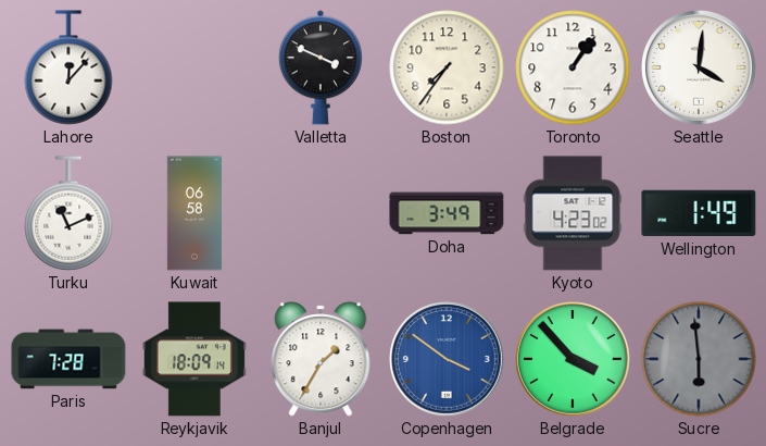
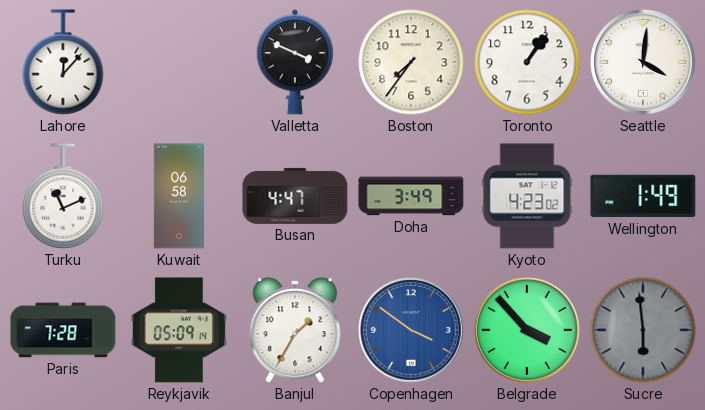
Busan: none -> 4:47
Reykjavik: 18:09 -> 05:09
